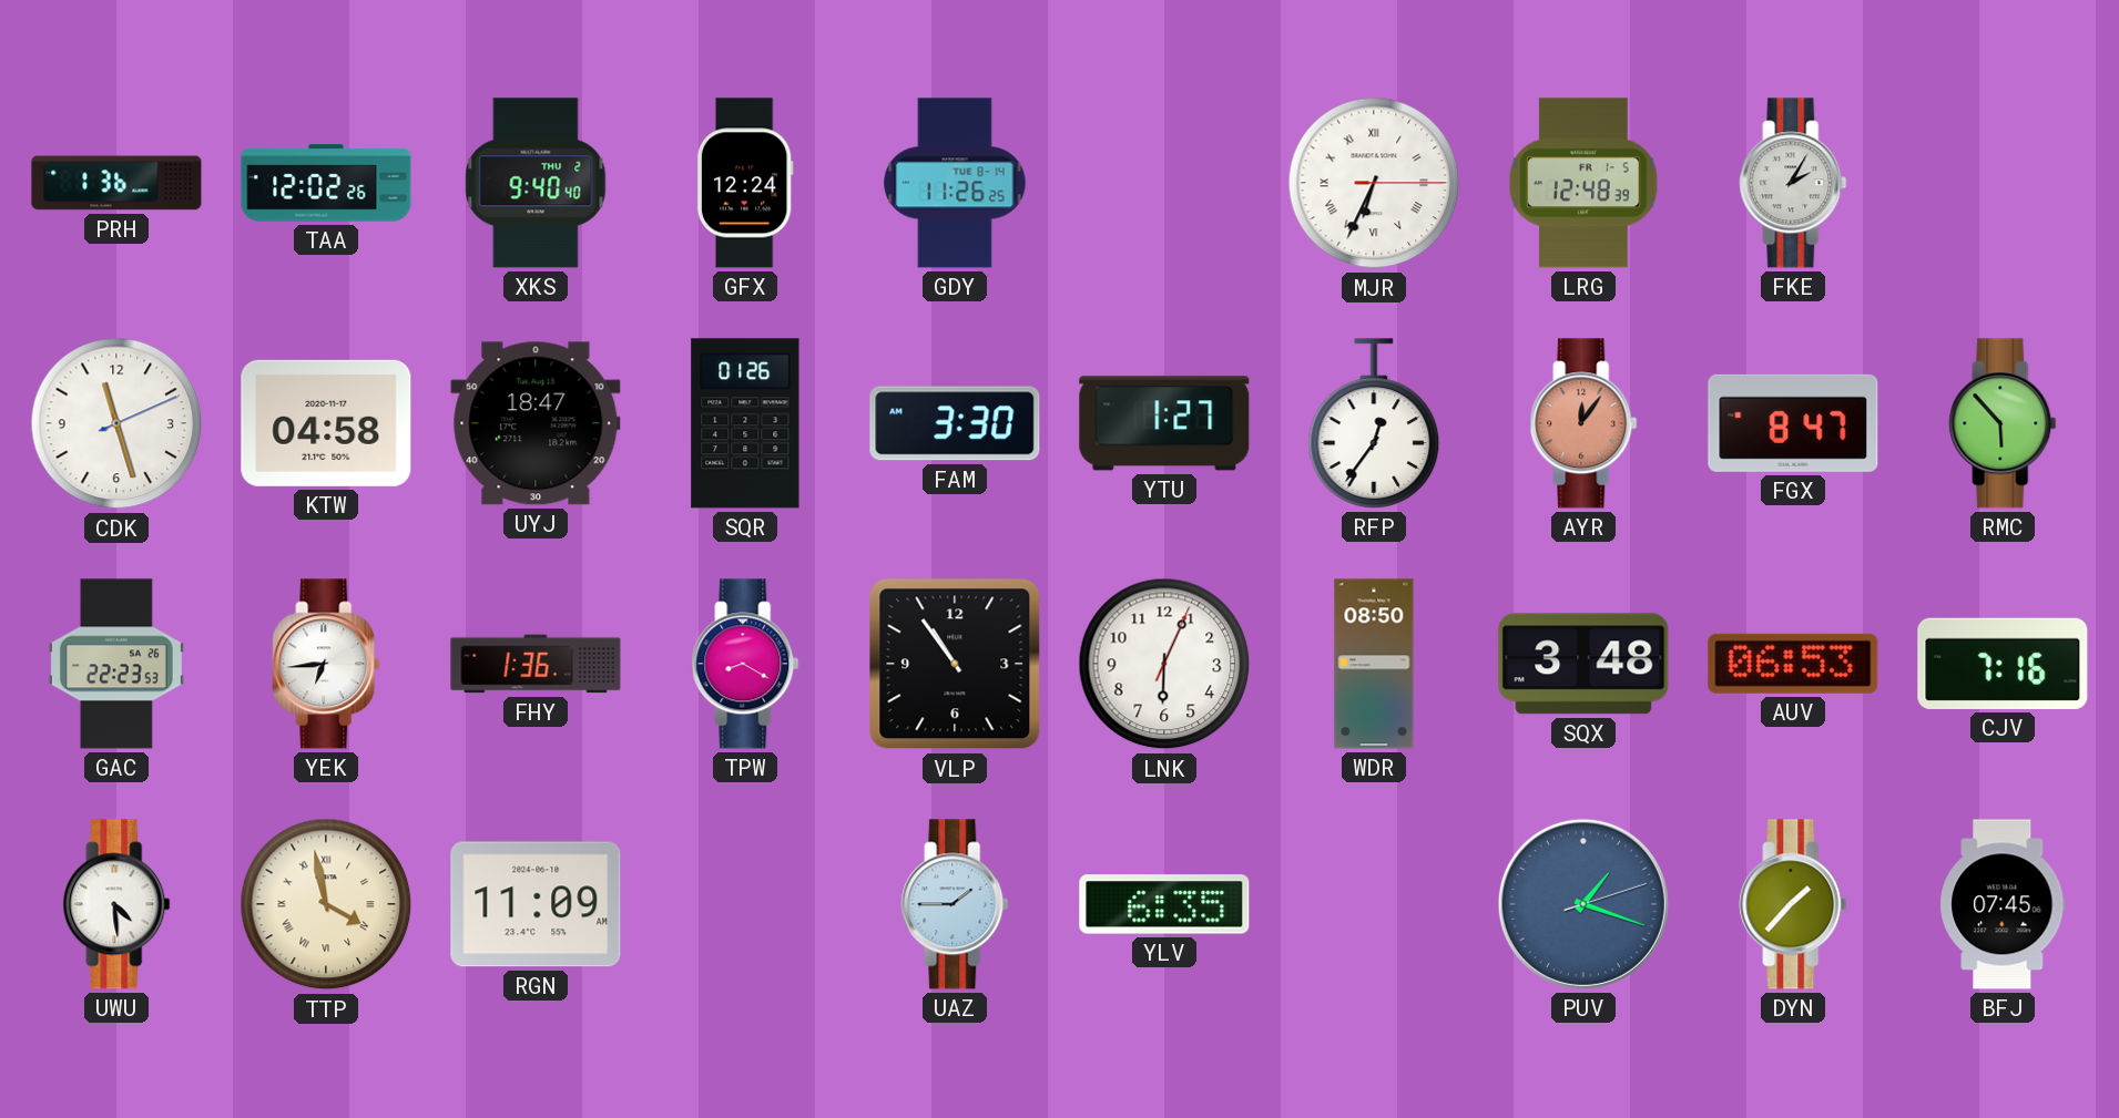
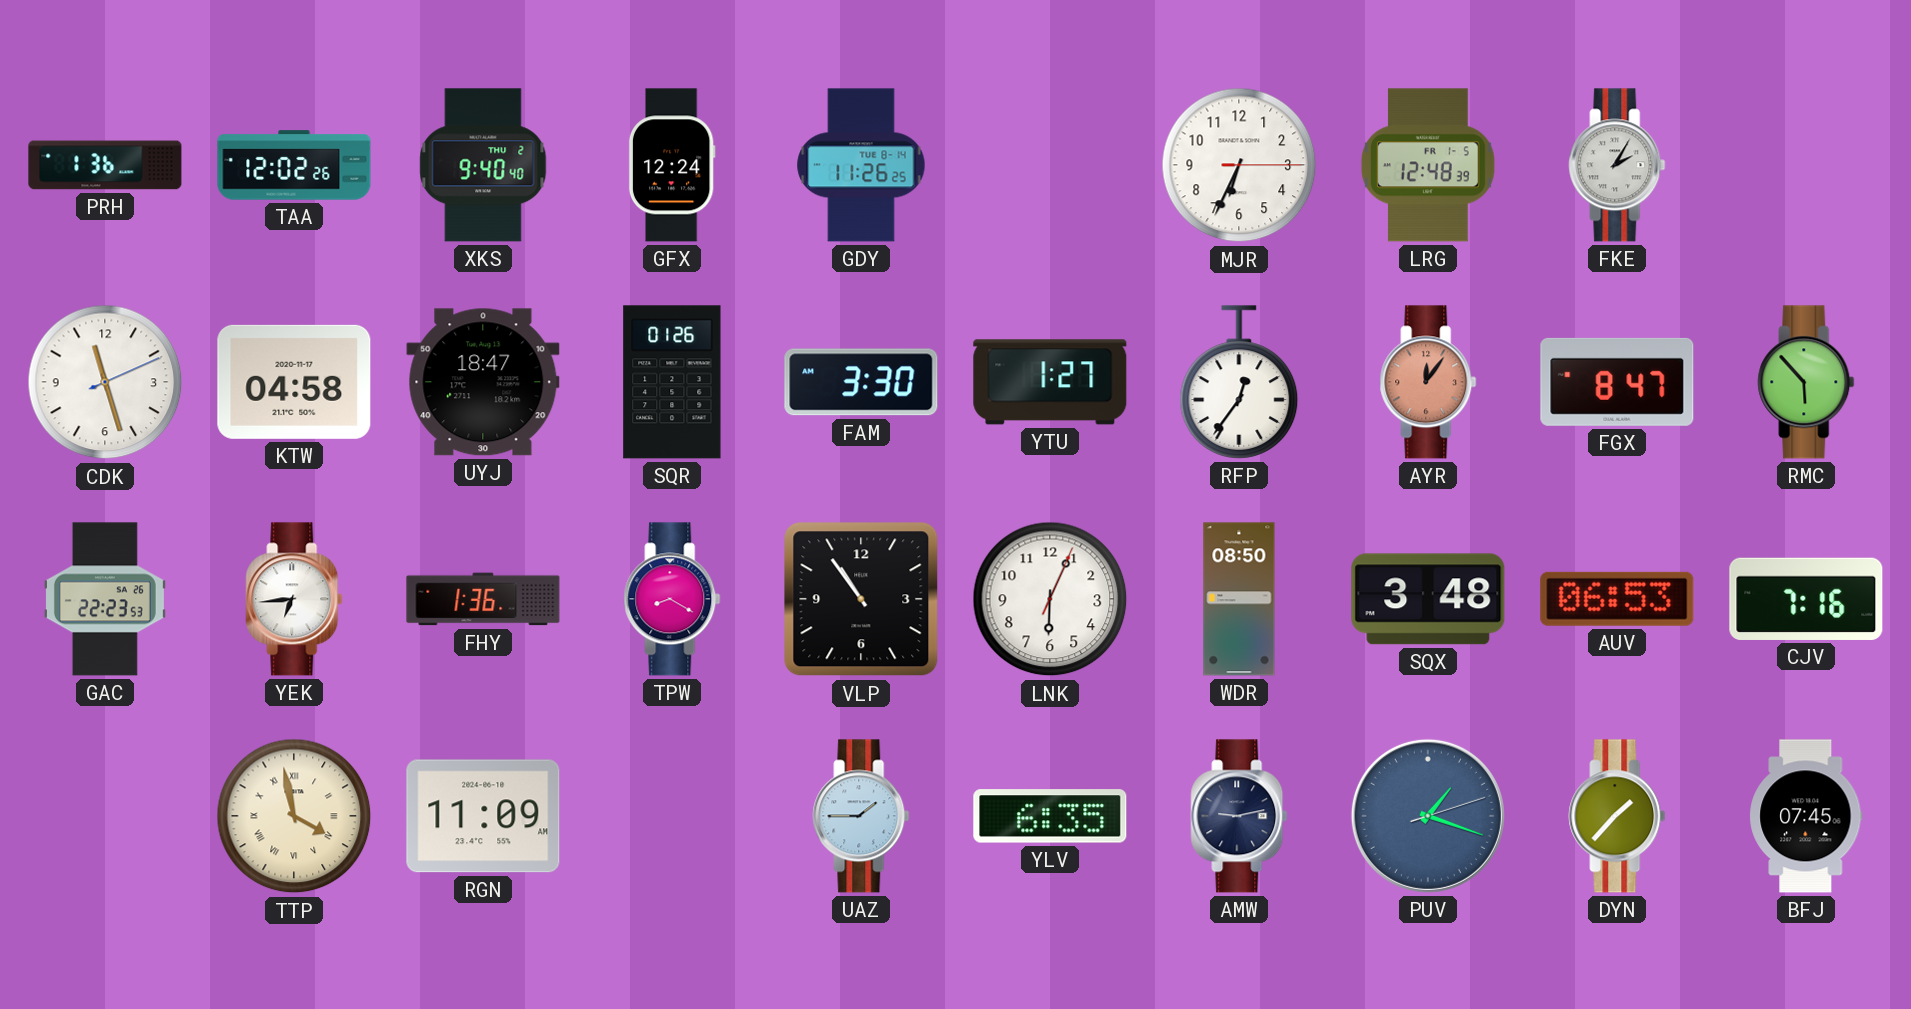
MJR numerals: Roman -> Arabic
UWU: 4:29 -> none
AMW: none -> 9:13
